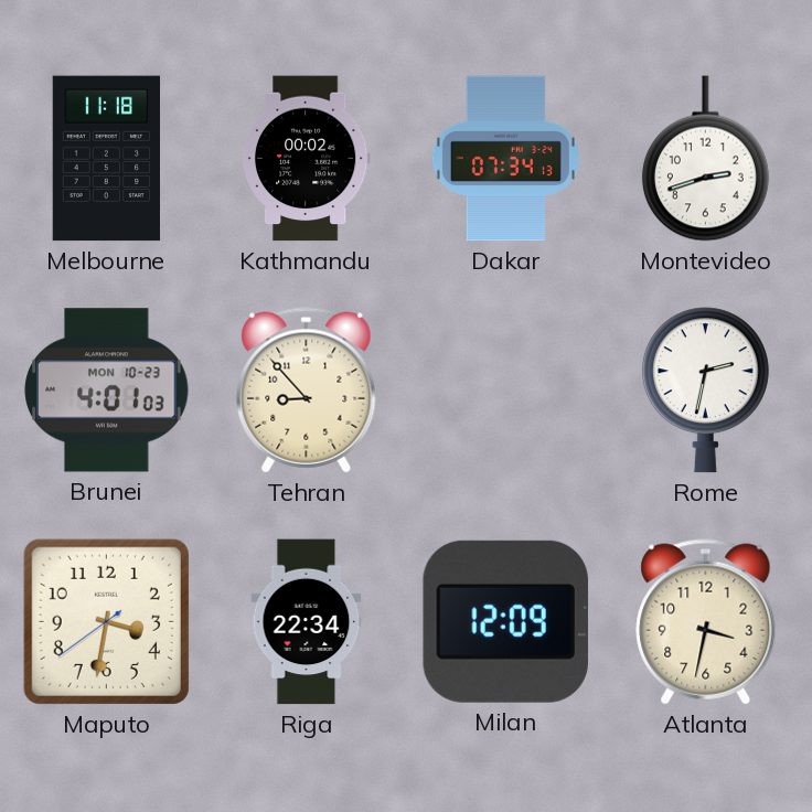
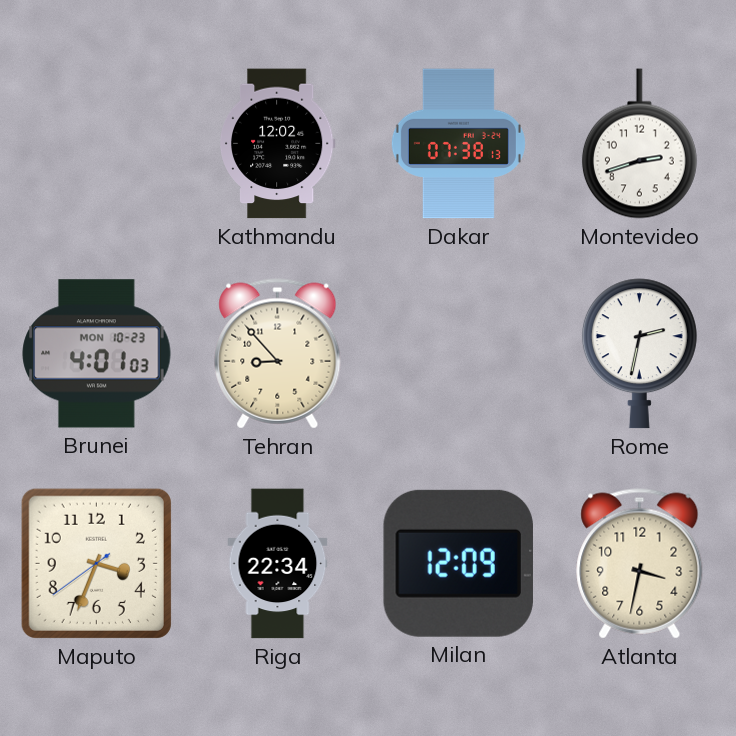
Melbourne: 11:18 -> none
Kathmandu: 00:02 -> 12:02
Dakar: 07:34 -> 07:38
Maputo: 3:31 -> 3:33
